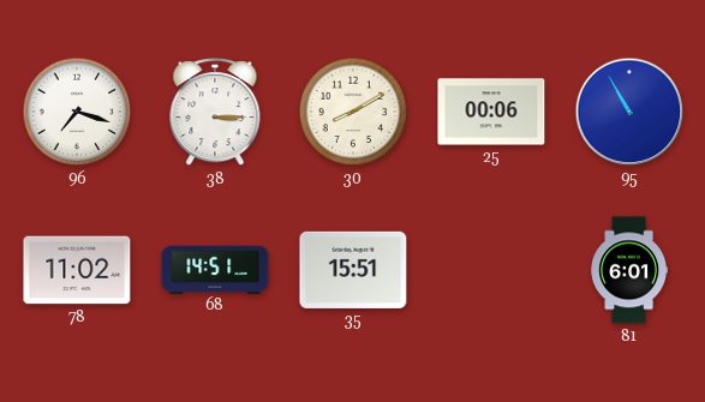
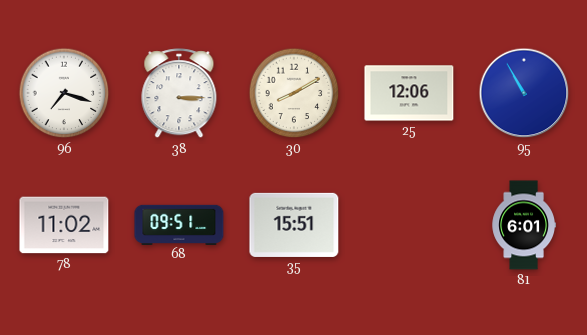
25: 00:06 -> 12:06
68: 14:51 -> 09:51
